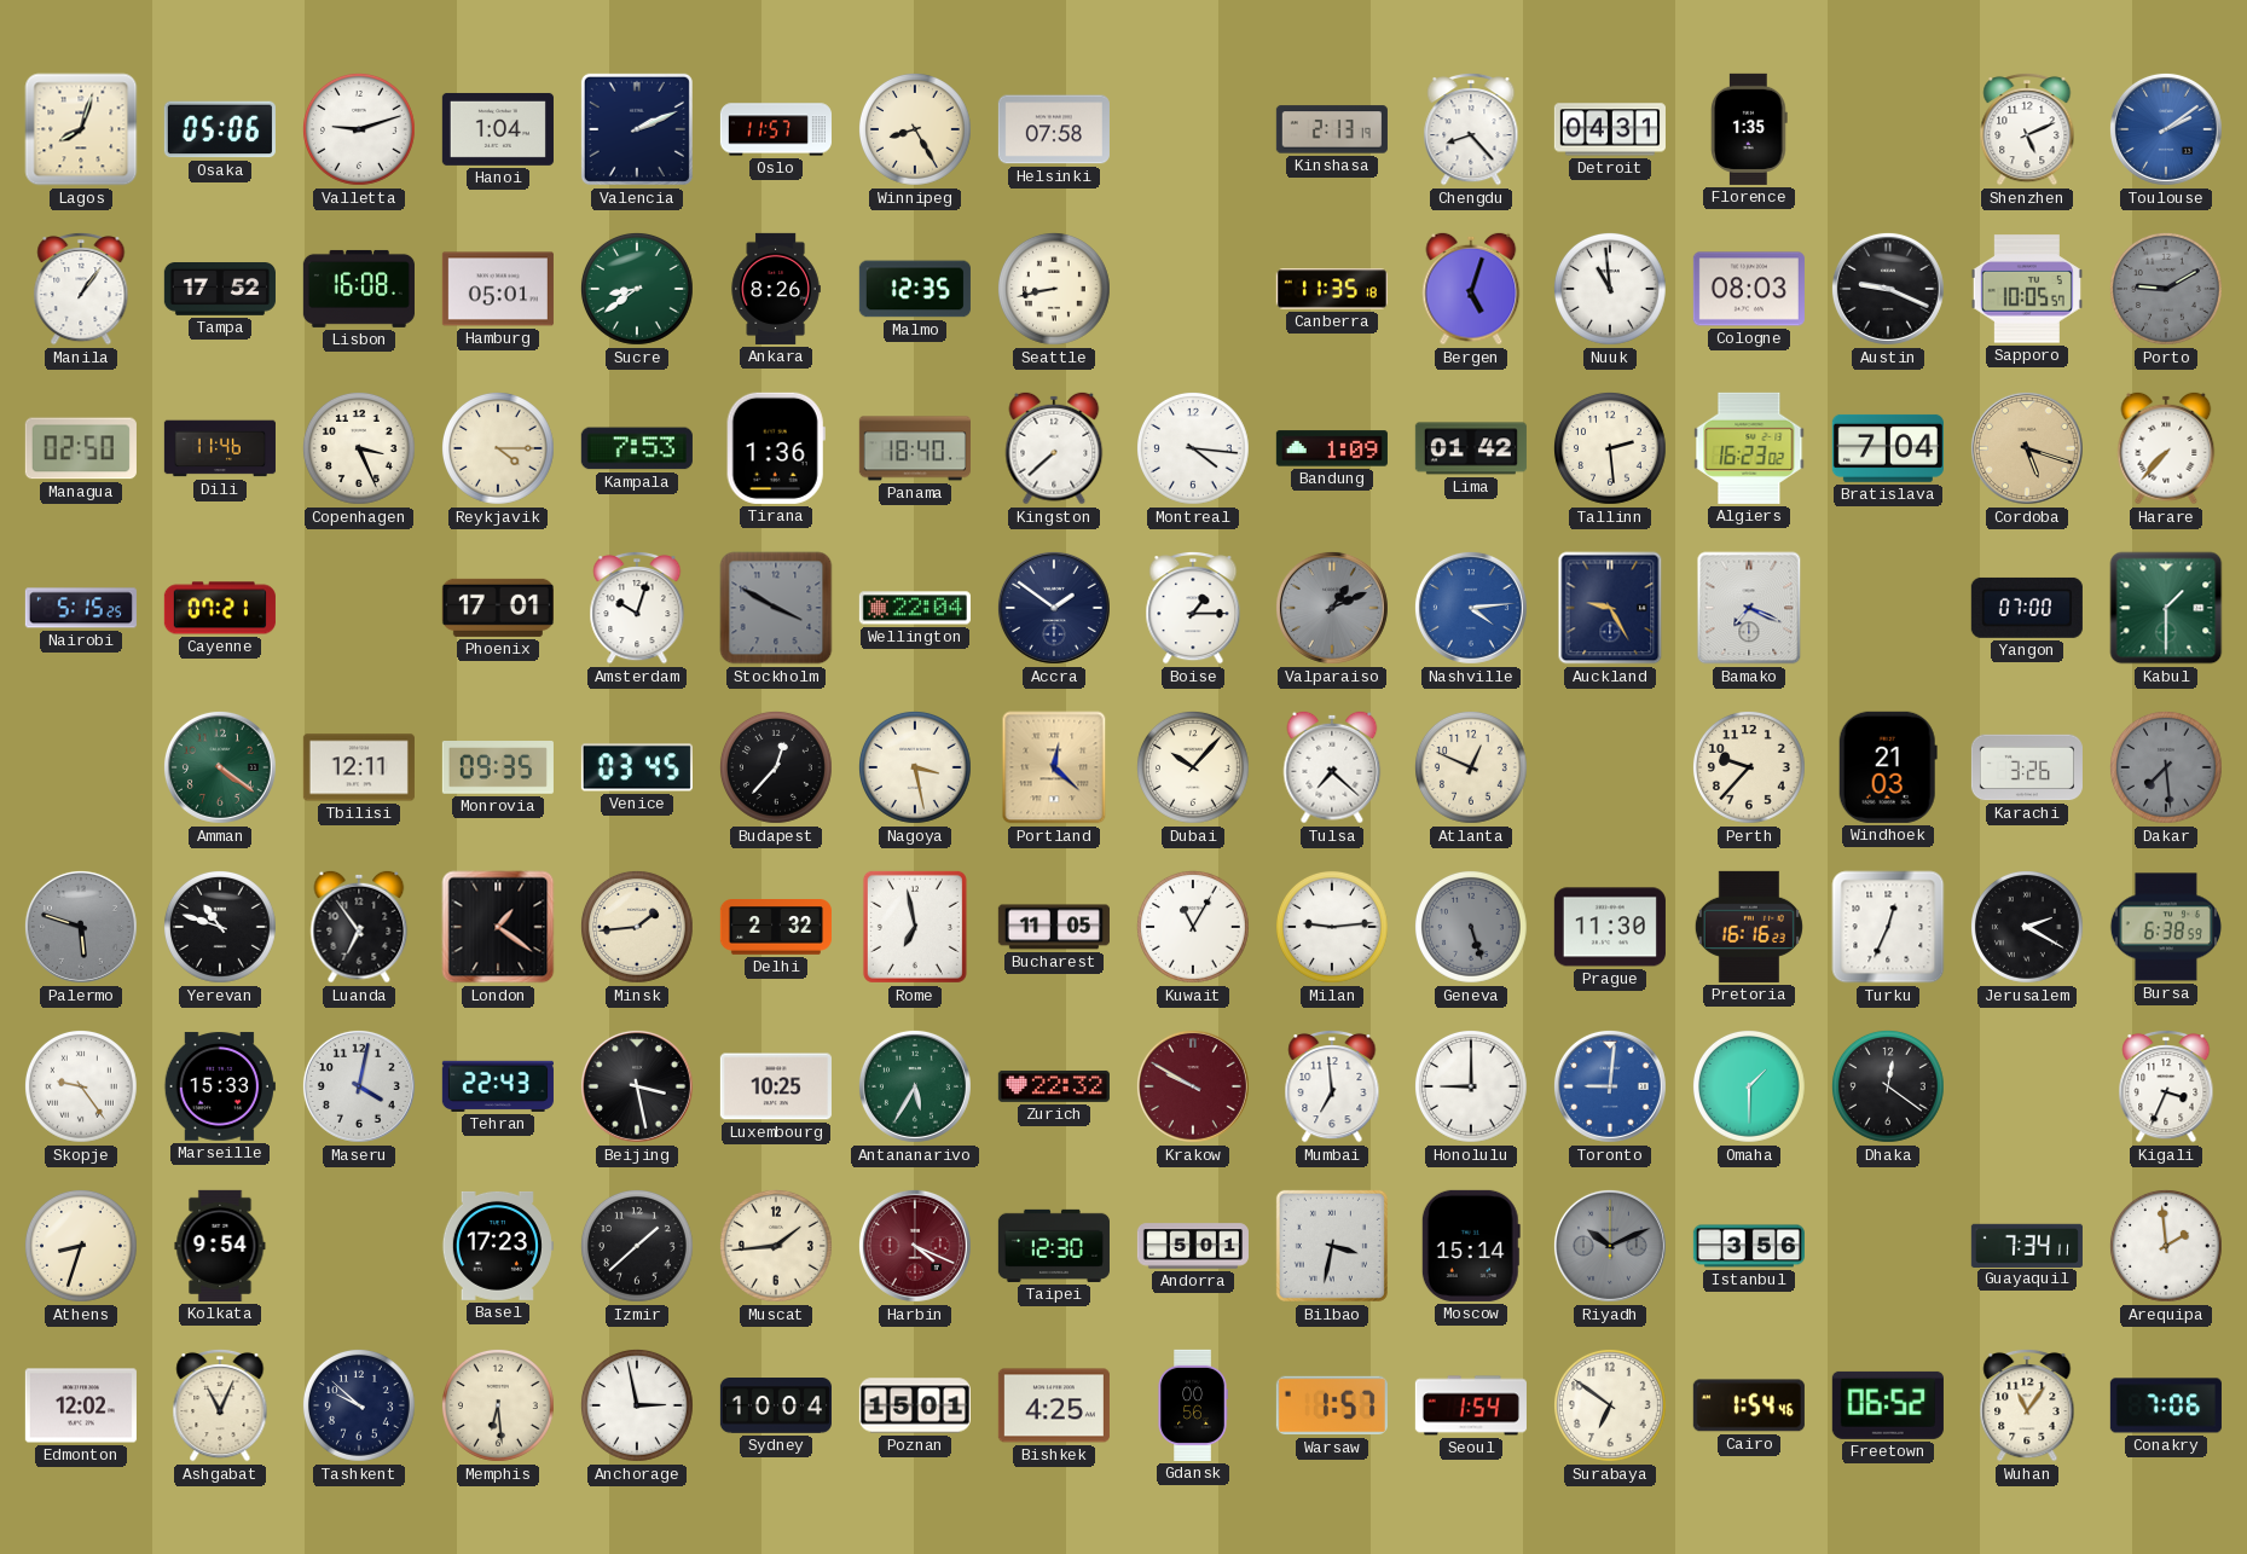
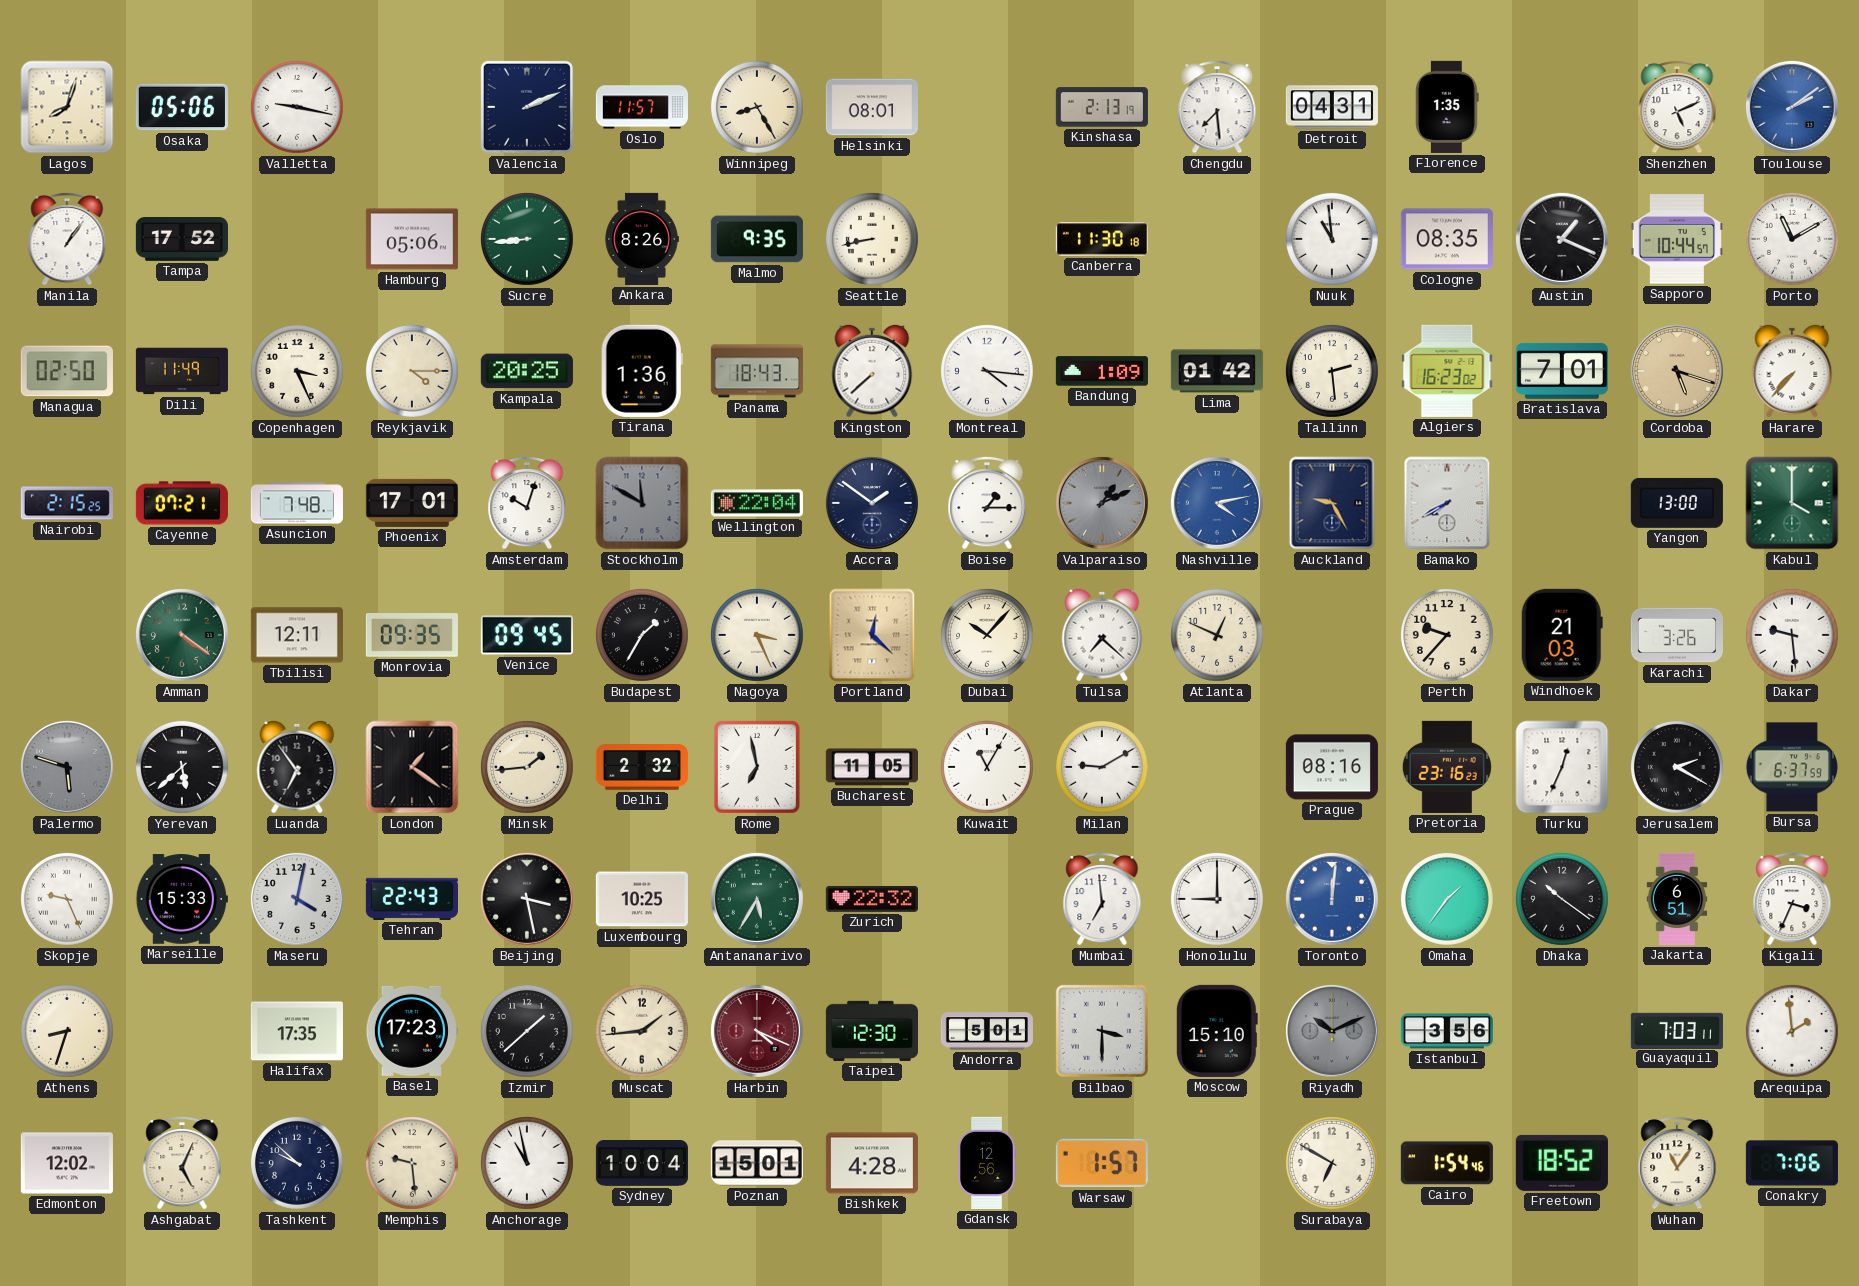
Valletta: 9:12 -> 9:17
Hanoi: 1:04 -> none
Helsinki: 07:58 -> 08:01
Chengdu: 8:23 -> 7:29
Lisbon: 16:08 -> none
Hamburg: 05:01 -> 05:06
Sucre: 8:39 -> 8:44
Malmo: 12:35 -> 9:35
Canberra: 11:35 -> 11:30
Bergen: 5:03 -> none
Cologne: 08:03 -> 08:35
Austin: 9:19 -> 1:19
Sapporo: 10:05 -> 10:44
Porto: 9:10 -> 11:10
Porto dial: grey -> white
Dili: 11:46 -> 11:49
Kampala: 7:53 -> 20:25
Panama: 18:40 -> 18:43
Bratislava: 7:04 -> 7:01
Nairobi: 5:15 -> 2:15
Asuncion: none -> 7:48
Stockholm: 3:50 -> 11:50
Nashville: 4:14 -> 4:13
Bamako: 7:19 -> 7:40
Yangon: 07:00 -> 13:00
Kabul: 1:30 -> 4:00
Venice: 03:45 -> 09:45
Budapest: 12:37 -> 1:35
Nagoya: 3:28 -> 3:26
Dakar: 7:29 -> 9:29
Dakar dial: grey -> white
Yerevan: 10:48 -> 5:38
Milan: 9:14 -> 9:10
Geneva: 5:27 -> none
Prague: 11:30 -> 08:16
Pretoria: 16:16 -> 23:16
Bursa: 6:38 -> 6:37
Skopje: 9:24 -> 9:26
Krakow: 9:50 -> none
Toronto: 9:01 -> 12:01
Omaha: 1:30 -> 1:36
Dhaka: 12:21 -> 10:21
Jakarta: none -> 6:51
Kolkata: 9:54 -> none
Halifax: none -> 17:35
Bilbao: 3:32 -> 3:30
Moscow: 15:14 -> 15:10
Guayaquil: 7:34 -> 7:03
Ashgabat: 11:04 -> 5:04
Memphis: 6:29 -> 9:29
Anchorage: 2:58 -> 10:58
Bishkek: 4:25 -> 4:28
Gdansk: 00:56 -> 12:56
Seoul: 1:54 -> none
Surabaya: 6:51 -> 6:50
Freetown: 06:52 -> 18:52
